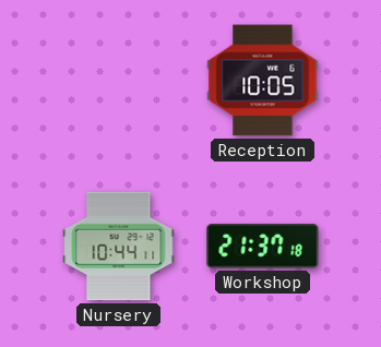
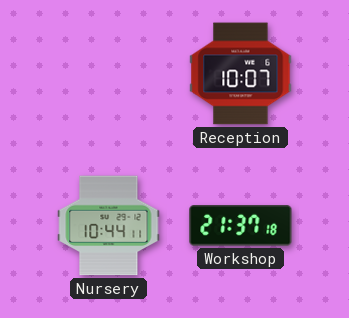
Reception: 10:05 -> 10:07
